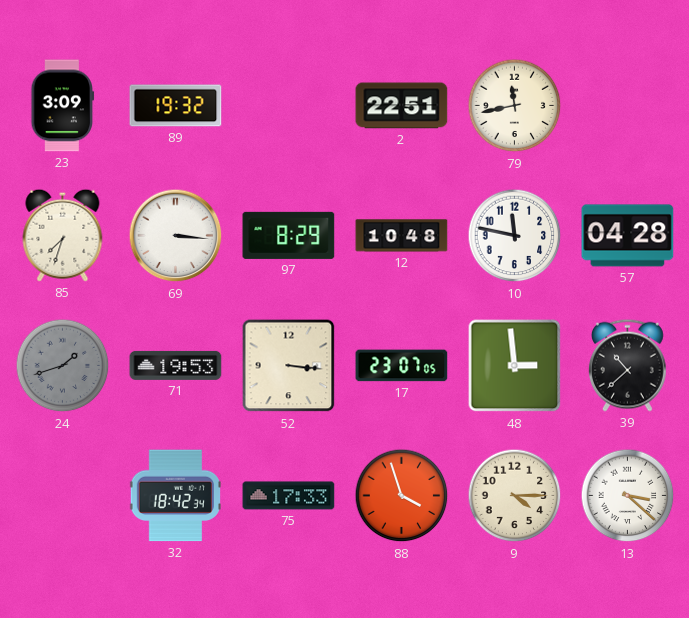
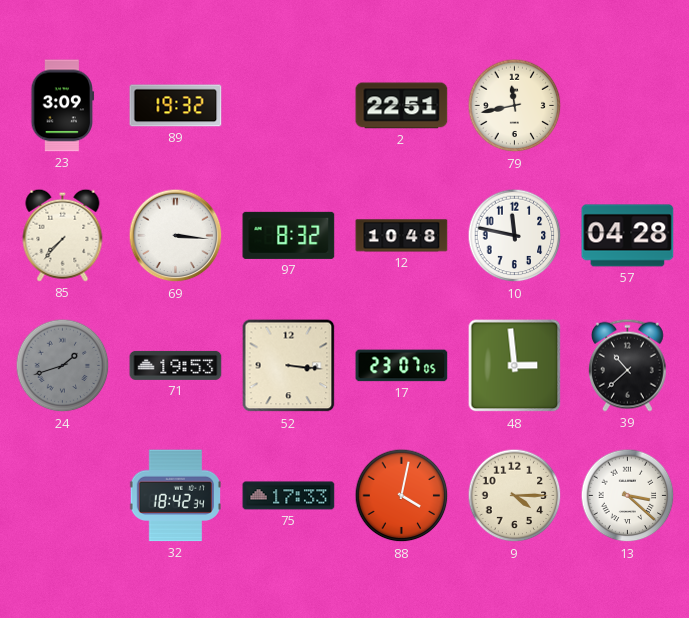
85: 7:33 -> 7:37
97: 8:29 -> 8:32
88: 3:57 -> 4:02
